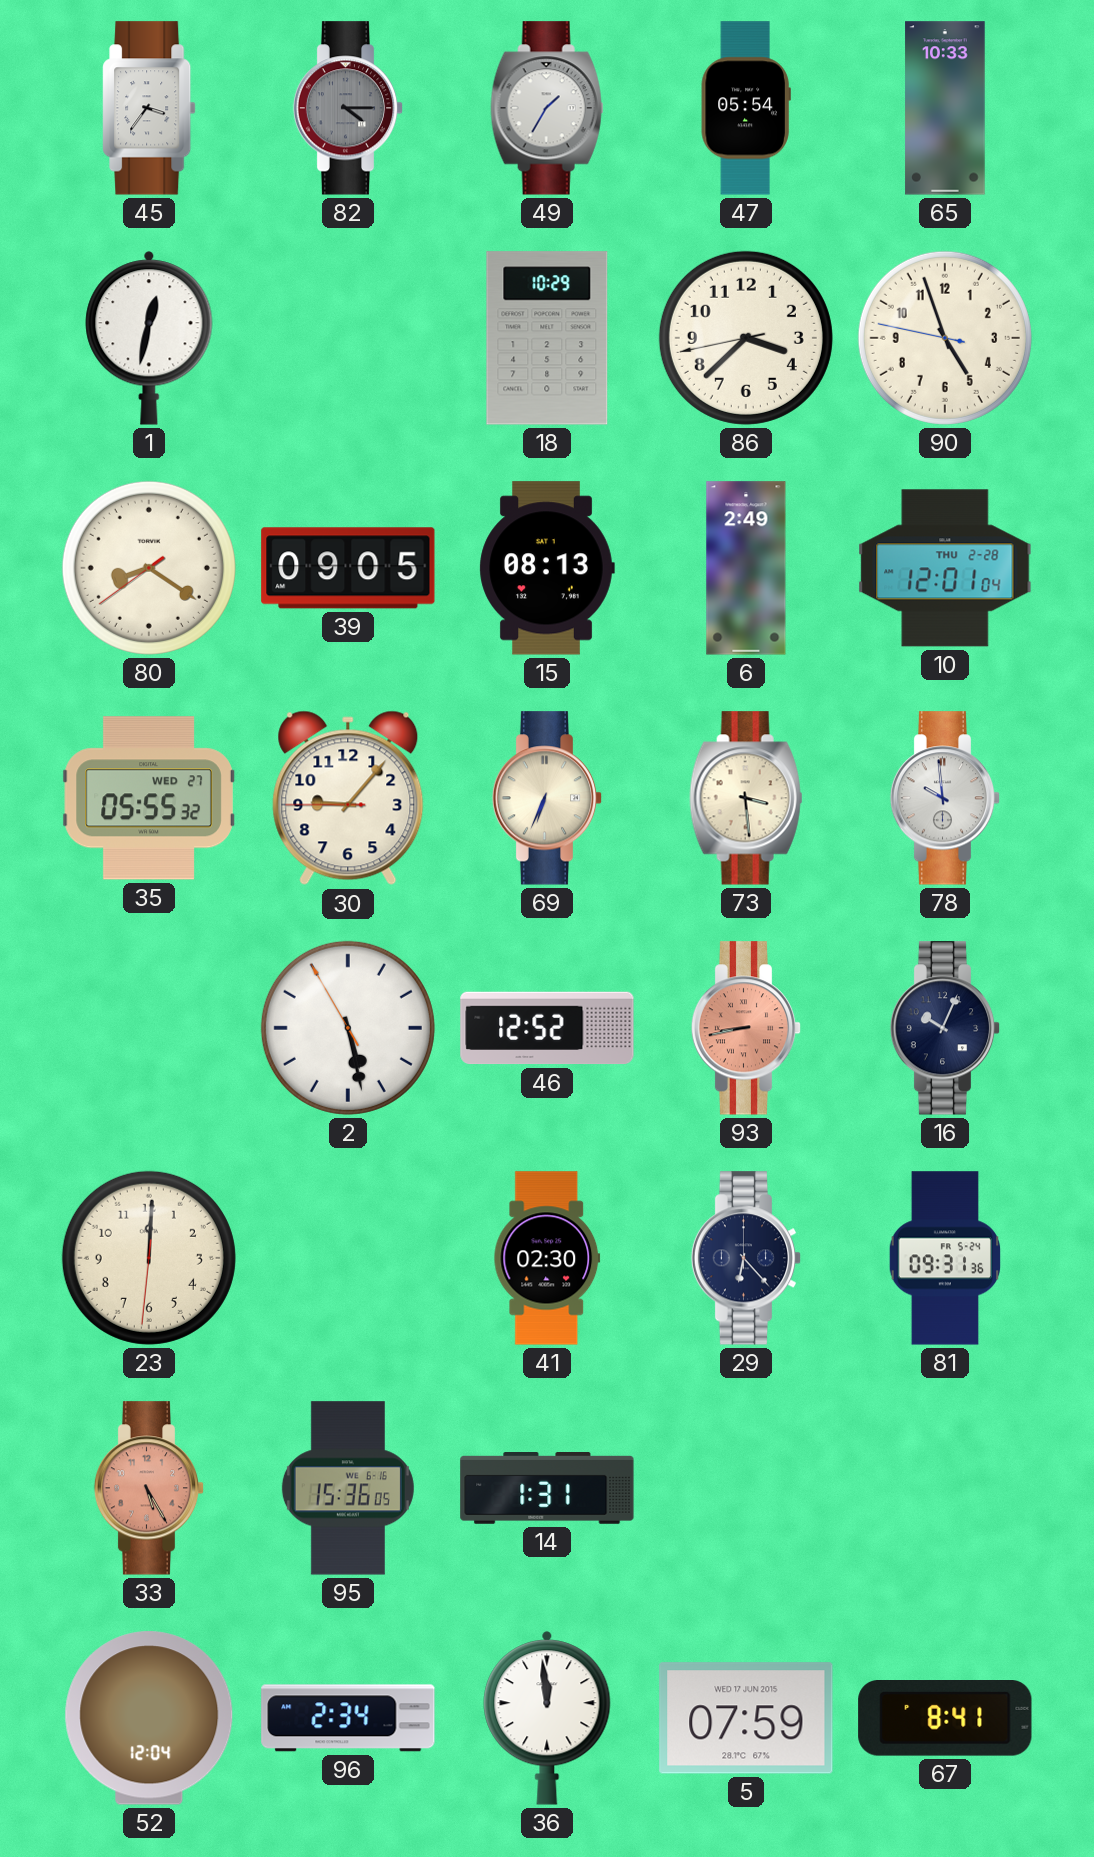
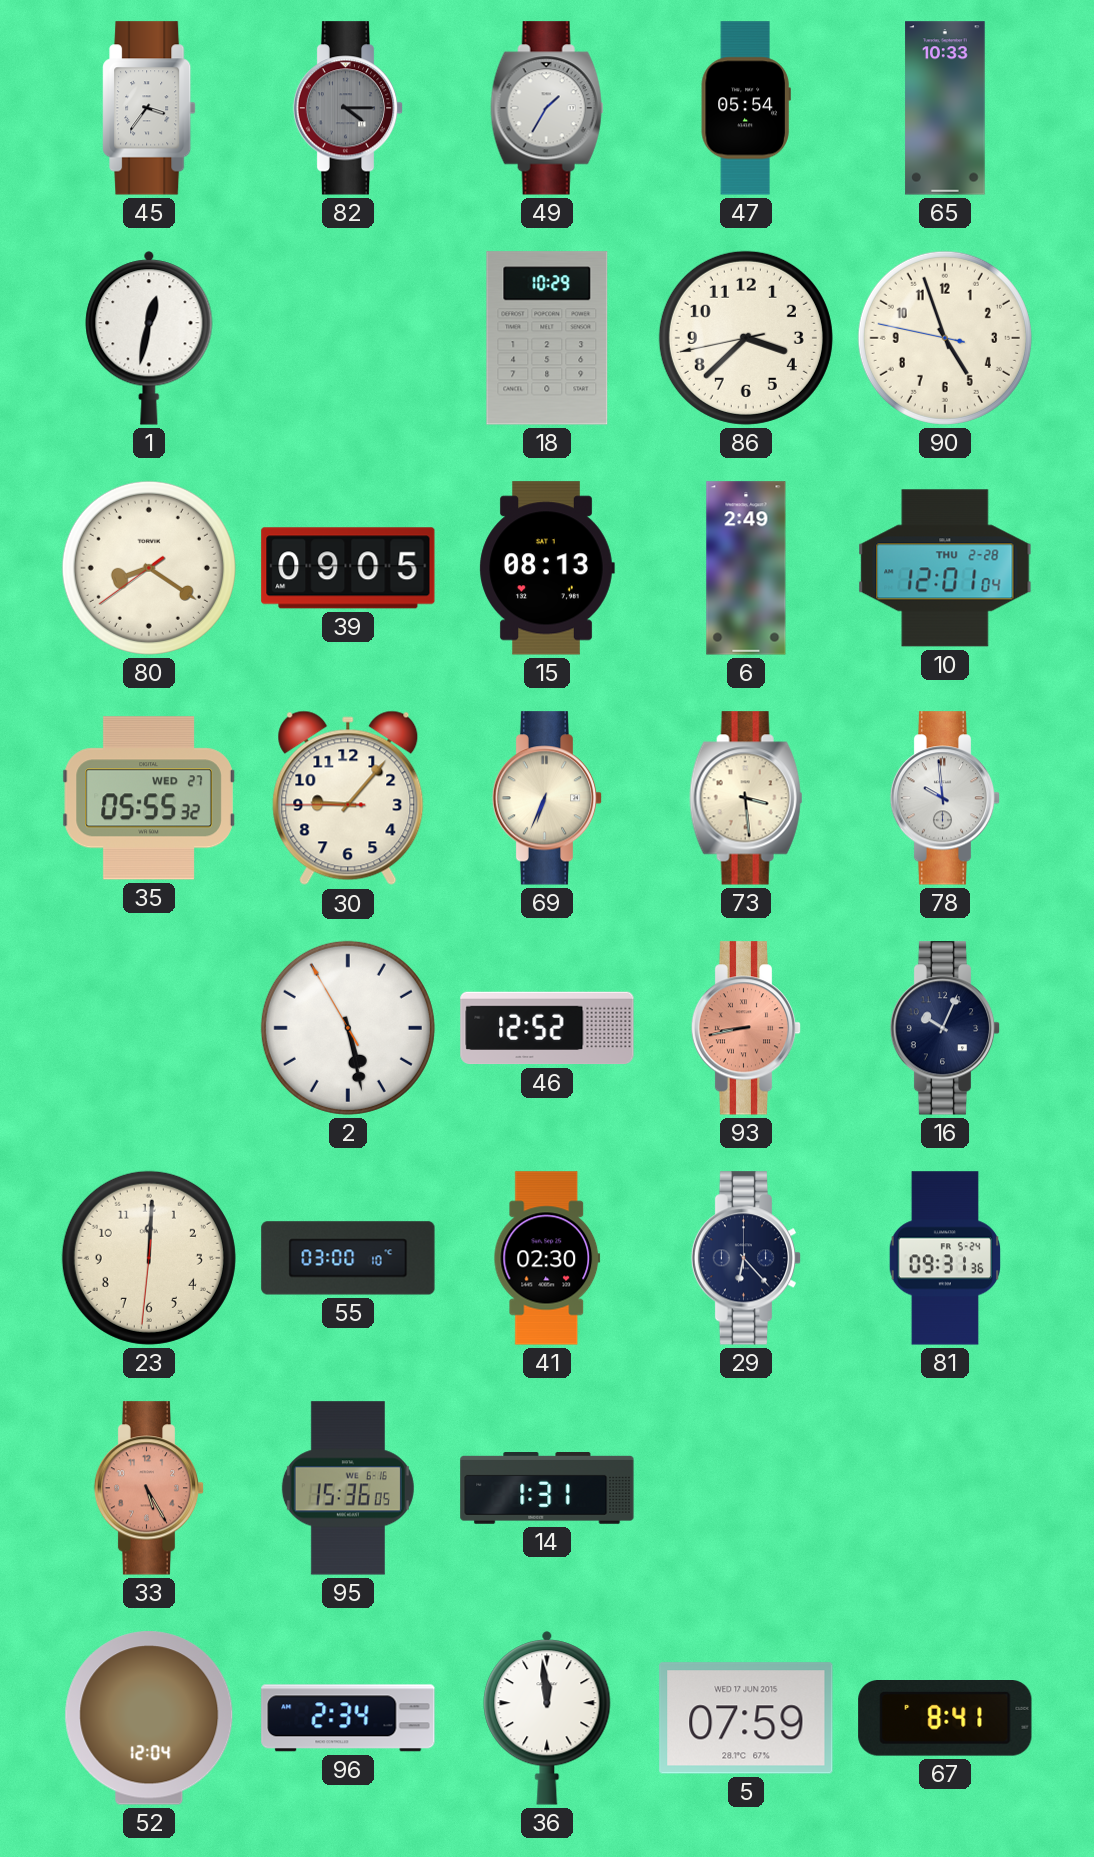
55: none -> 03:00
